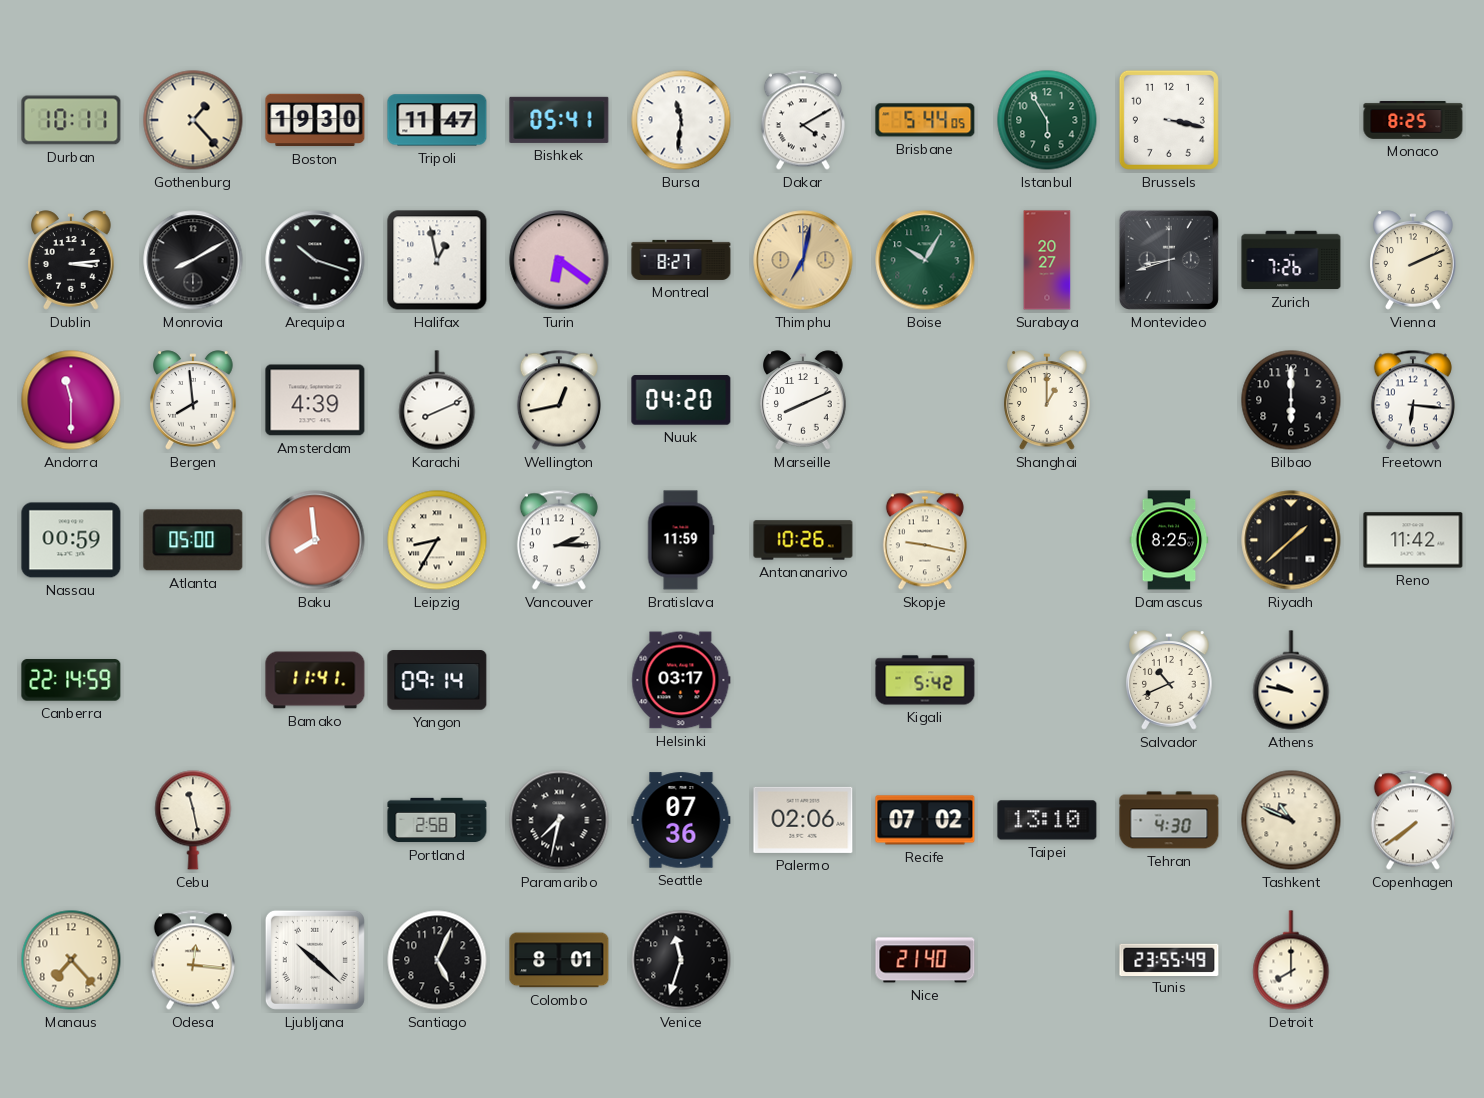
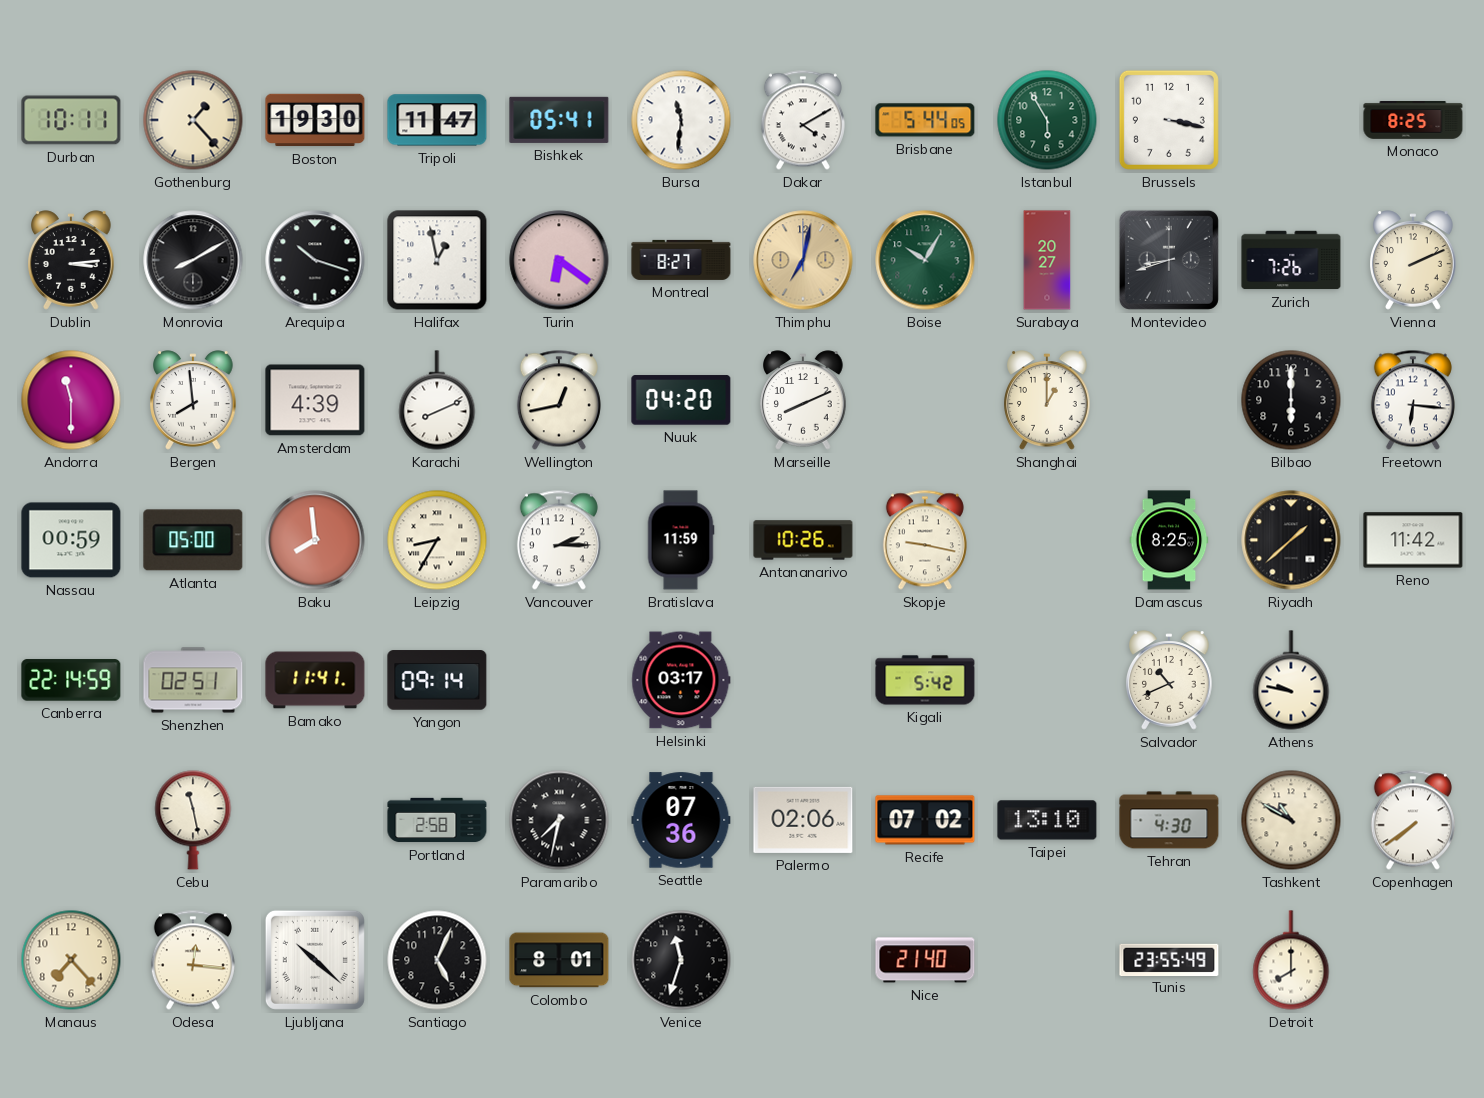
Shenzhen: none -> 02:51
Tashkent: 10:49 -> 10:50
